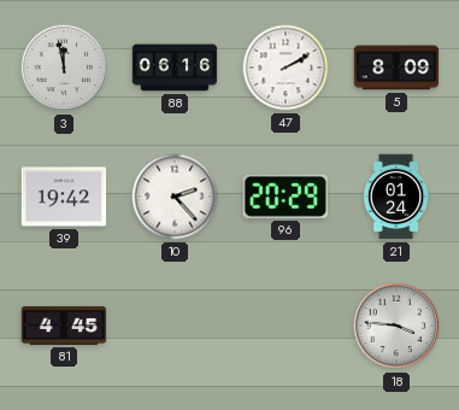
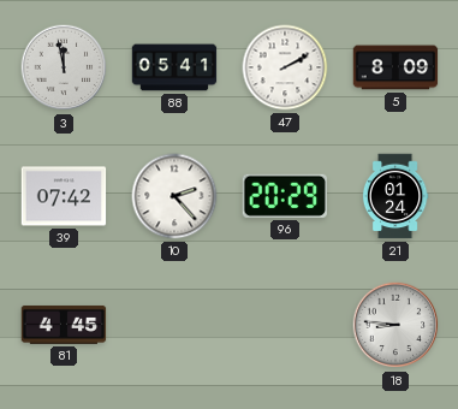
88: 06:16 -> 05:41
39: 19:42 -> 07:42
18: 3:46 -> 8:46
